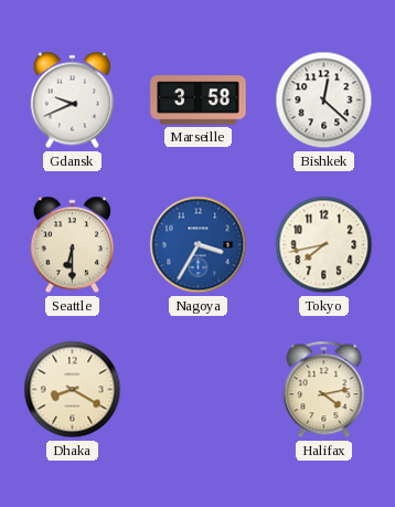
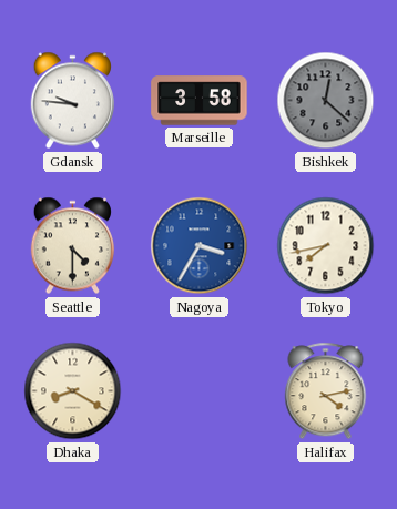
Gdansk: 9:41 -> 9:46
Bishkek dial: white -> grey
Seattle: 6:30 -> 4:30
